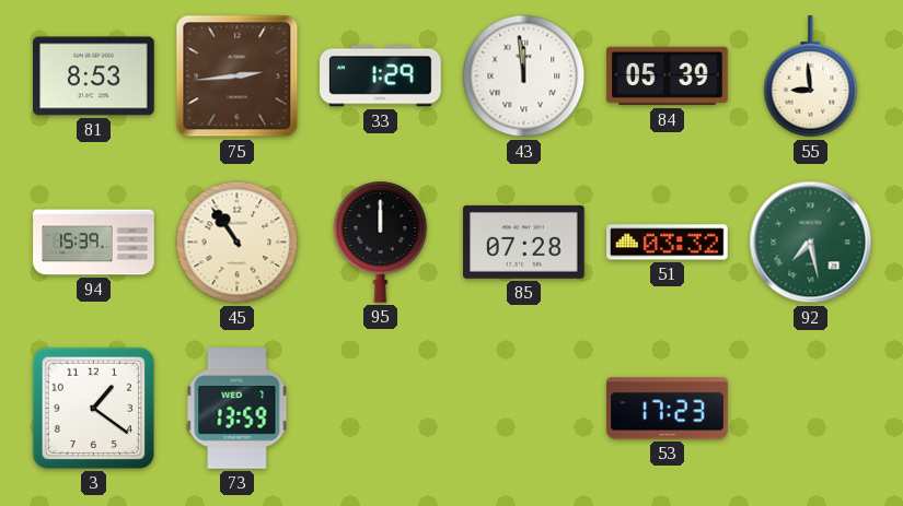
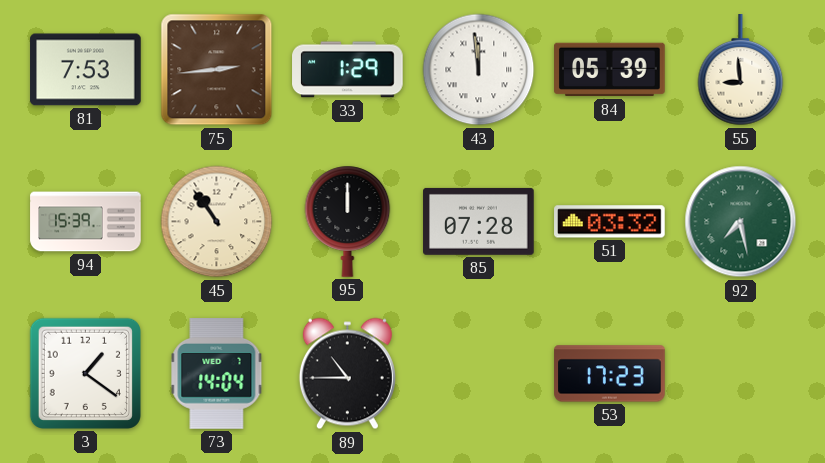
81: 8:53 -> 7:53
73: 13:59 -> 14:04
89: none -> 10:45
